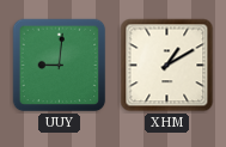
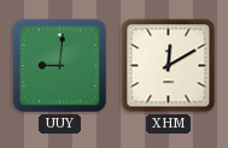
XHM: 1:10 -> 12:10
